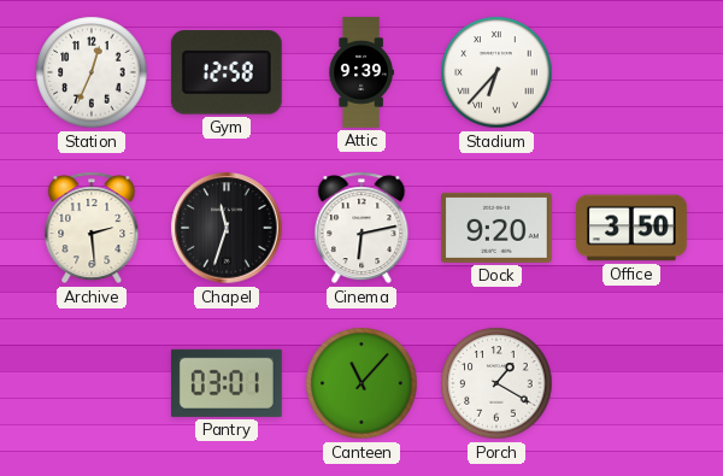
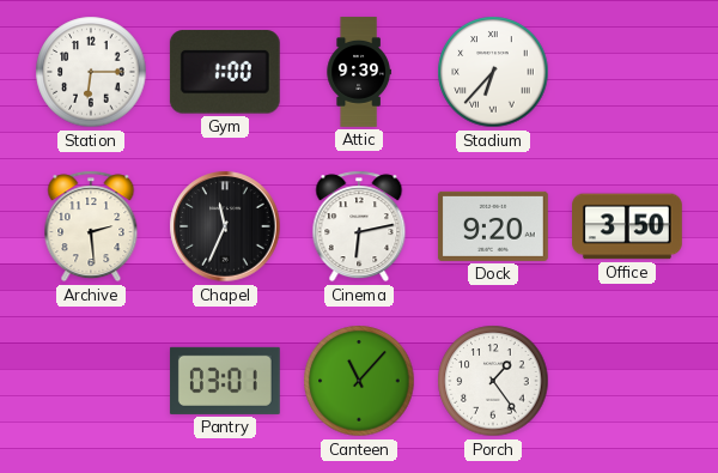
Station: 12:34 -> 6:15
Gym: 12:58 -> 1:00
Chapel: 11:33 -> 11:34
Porch: 1:20 -> 1:24
